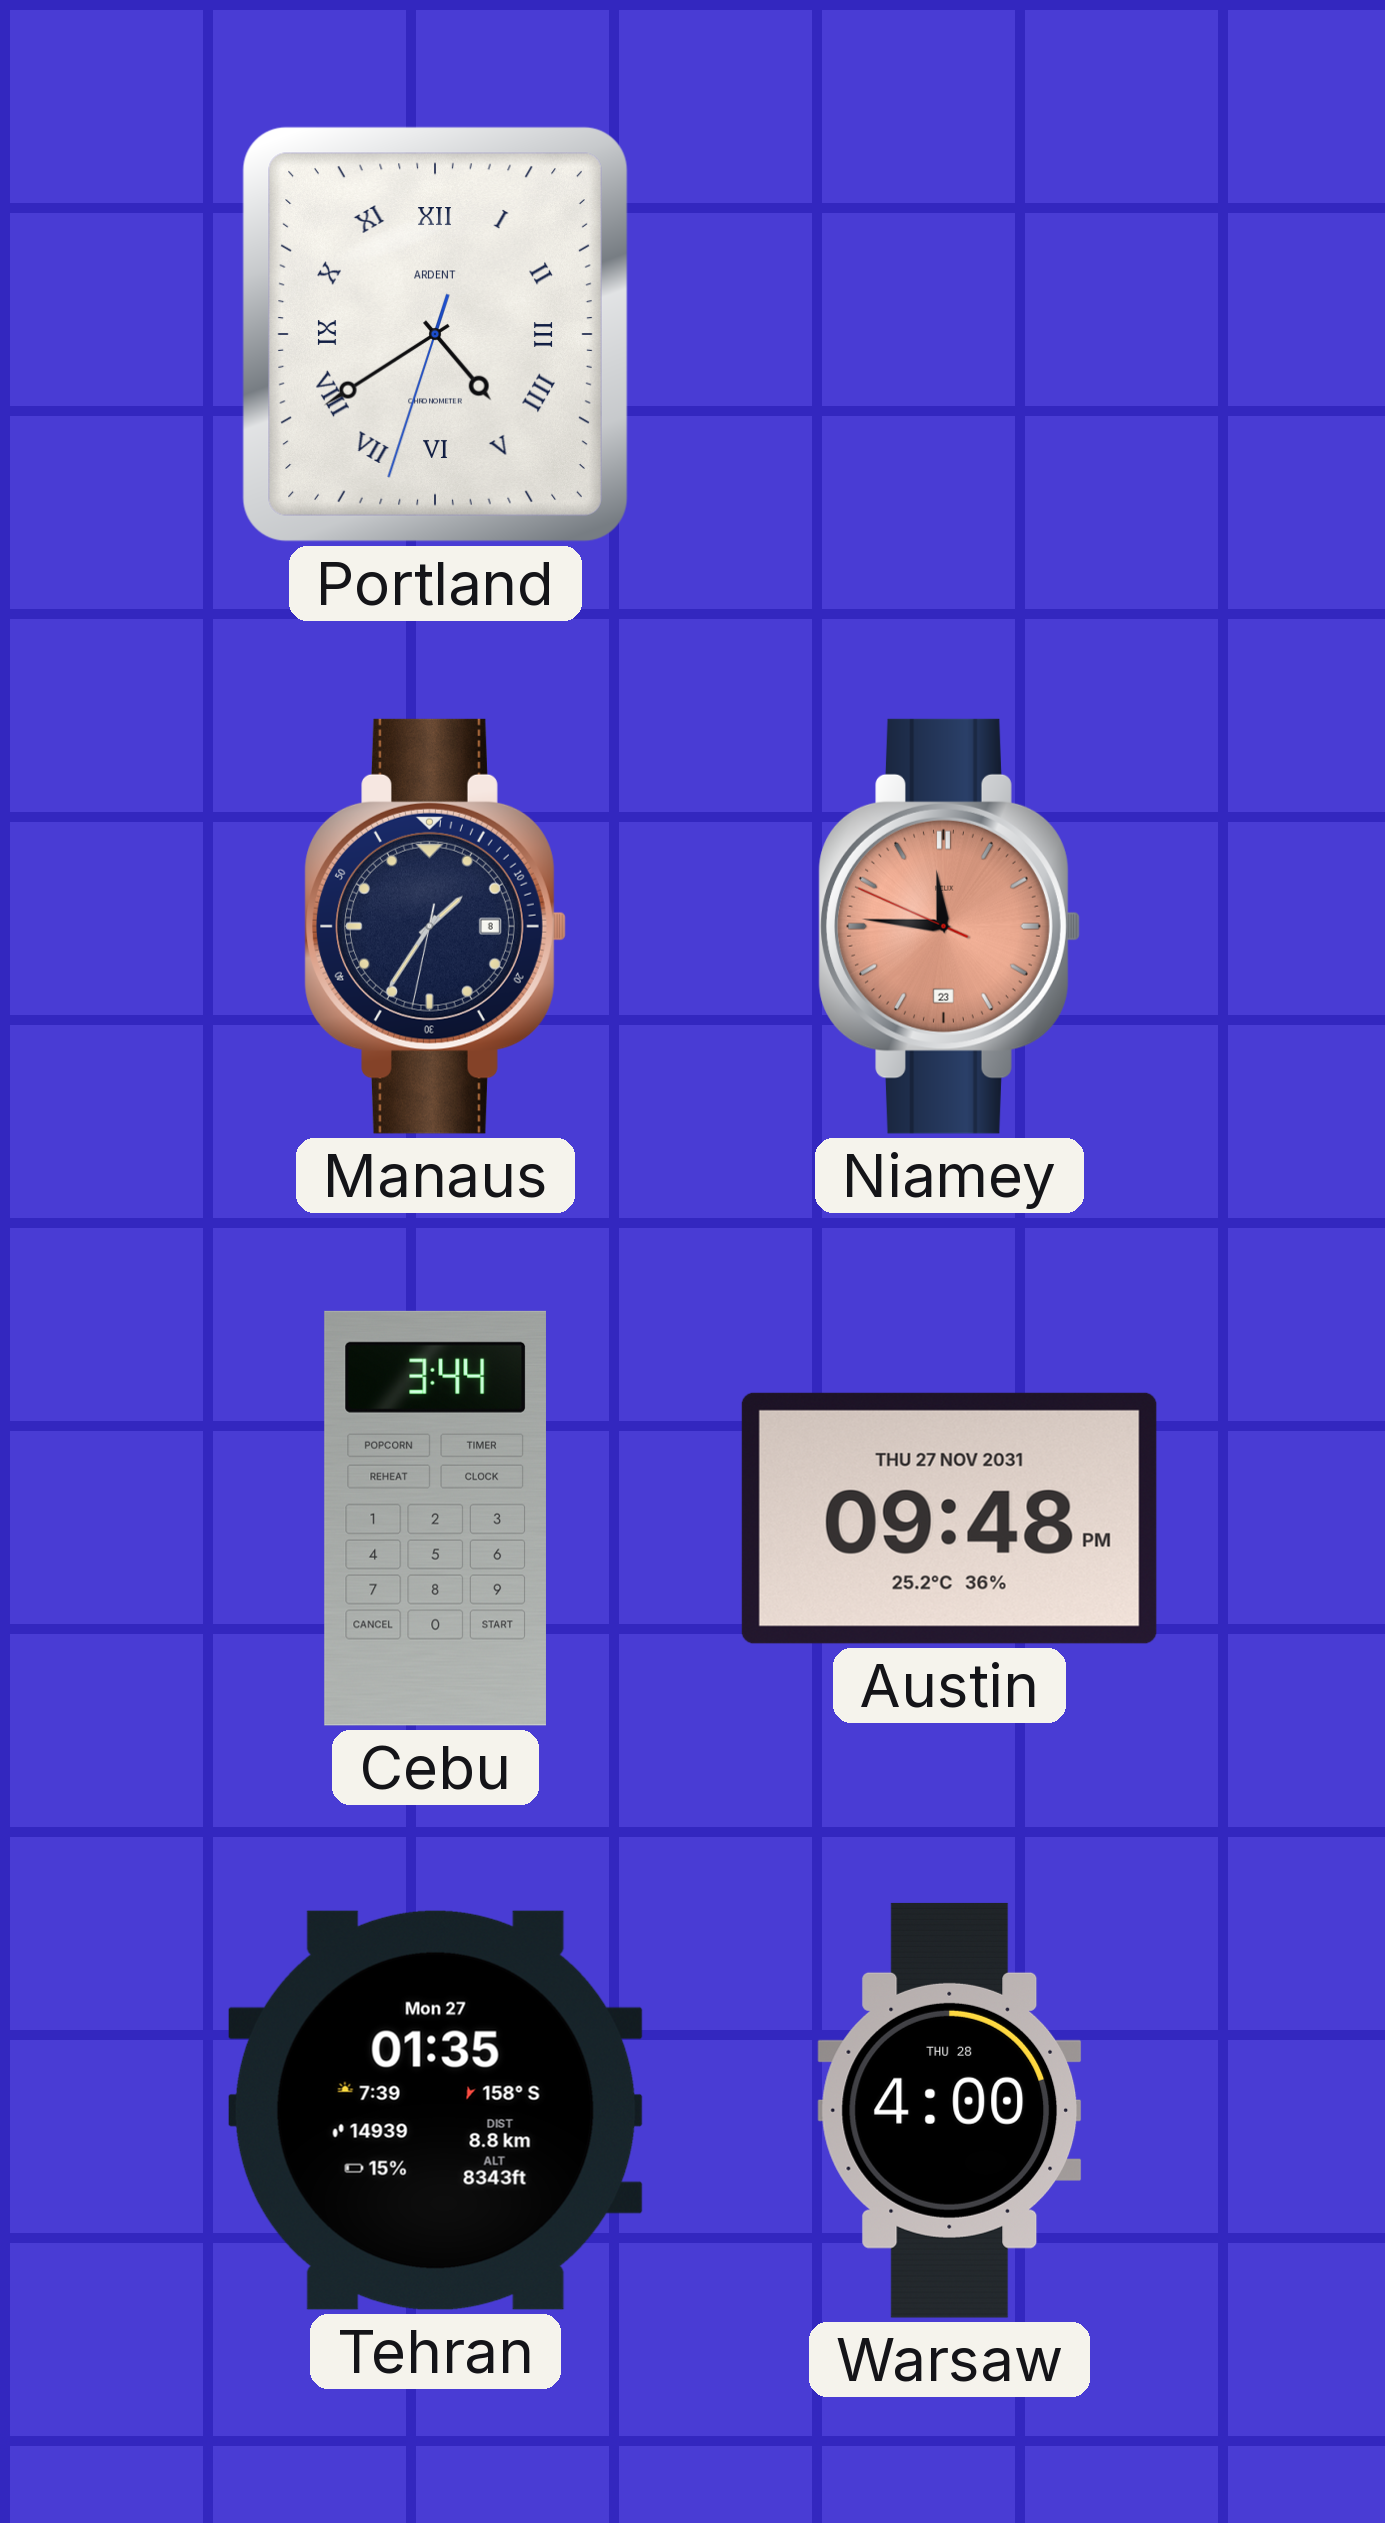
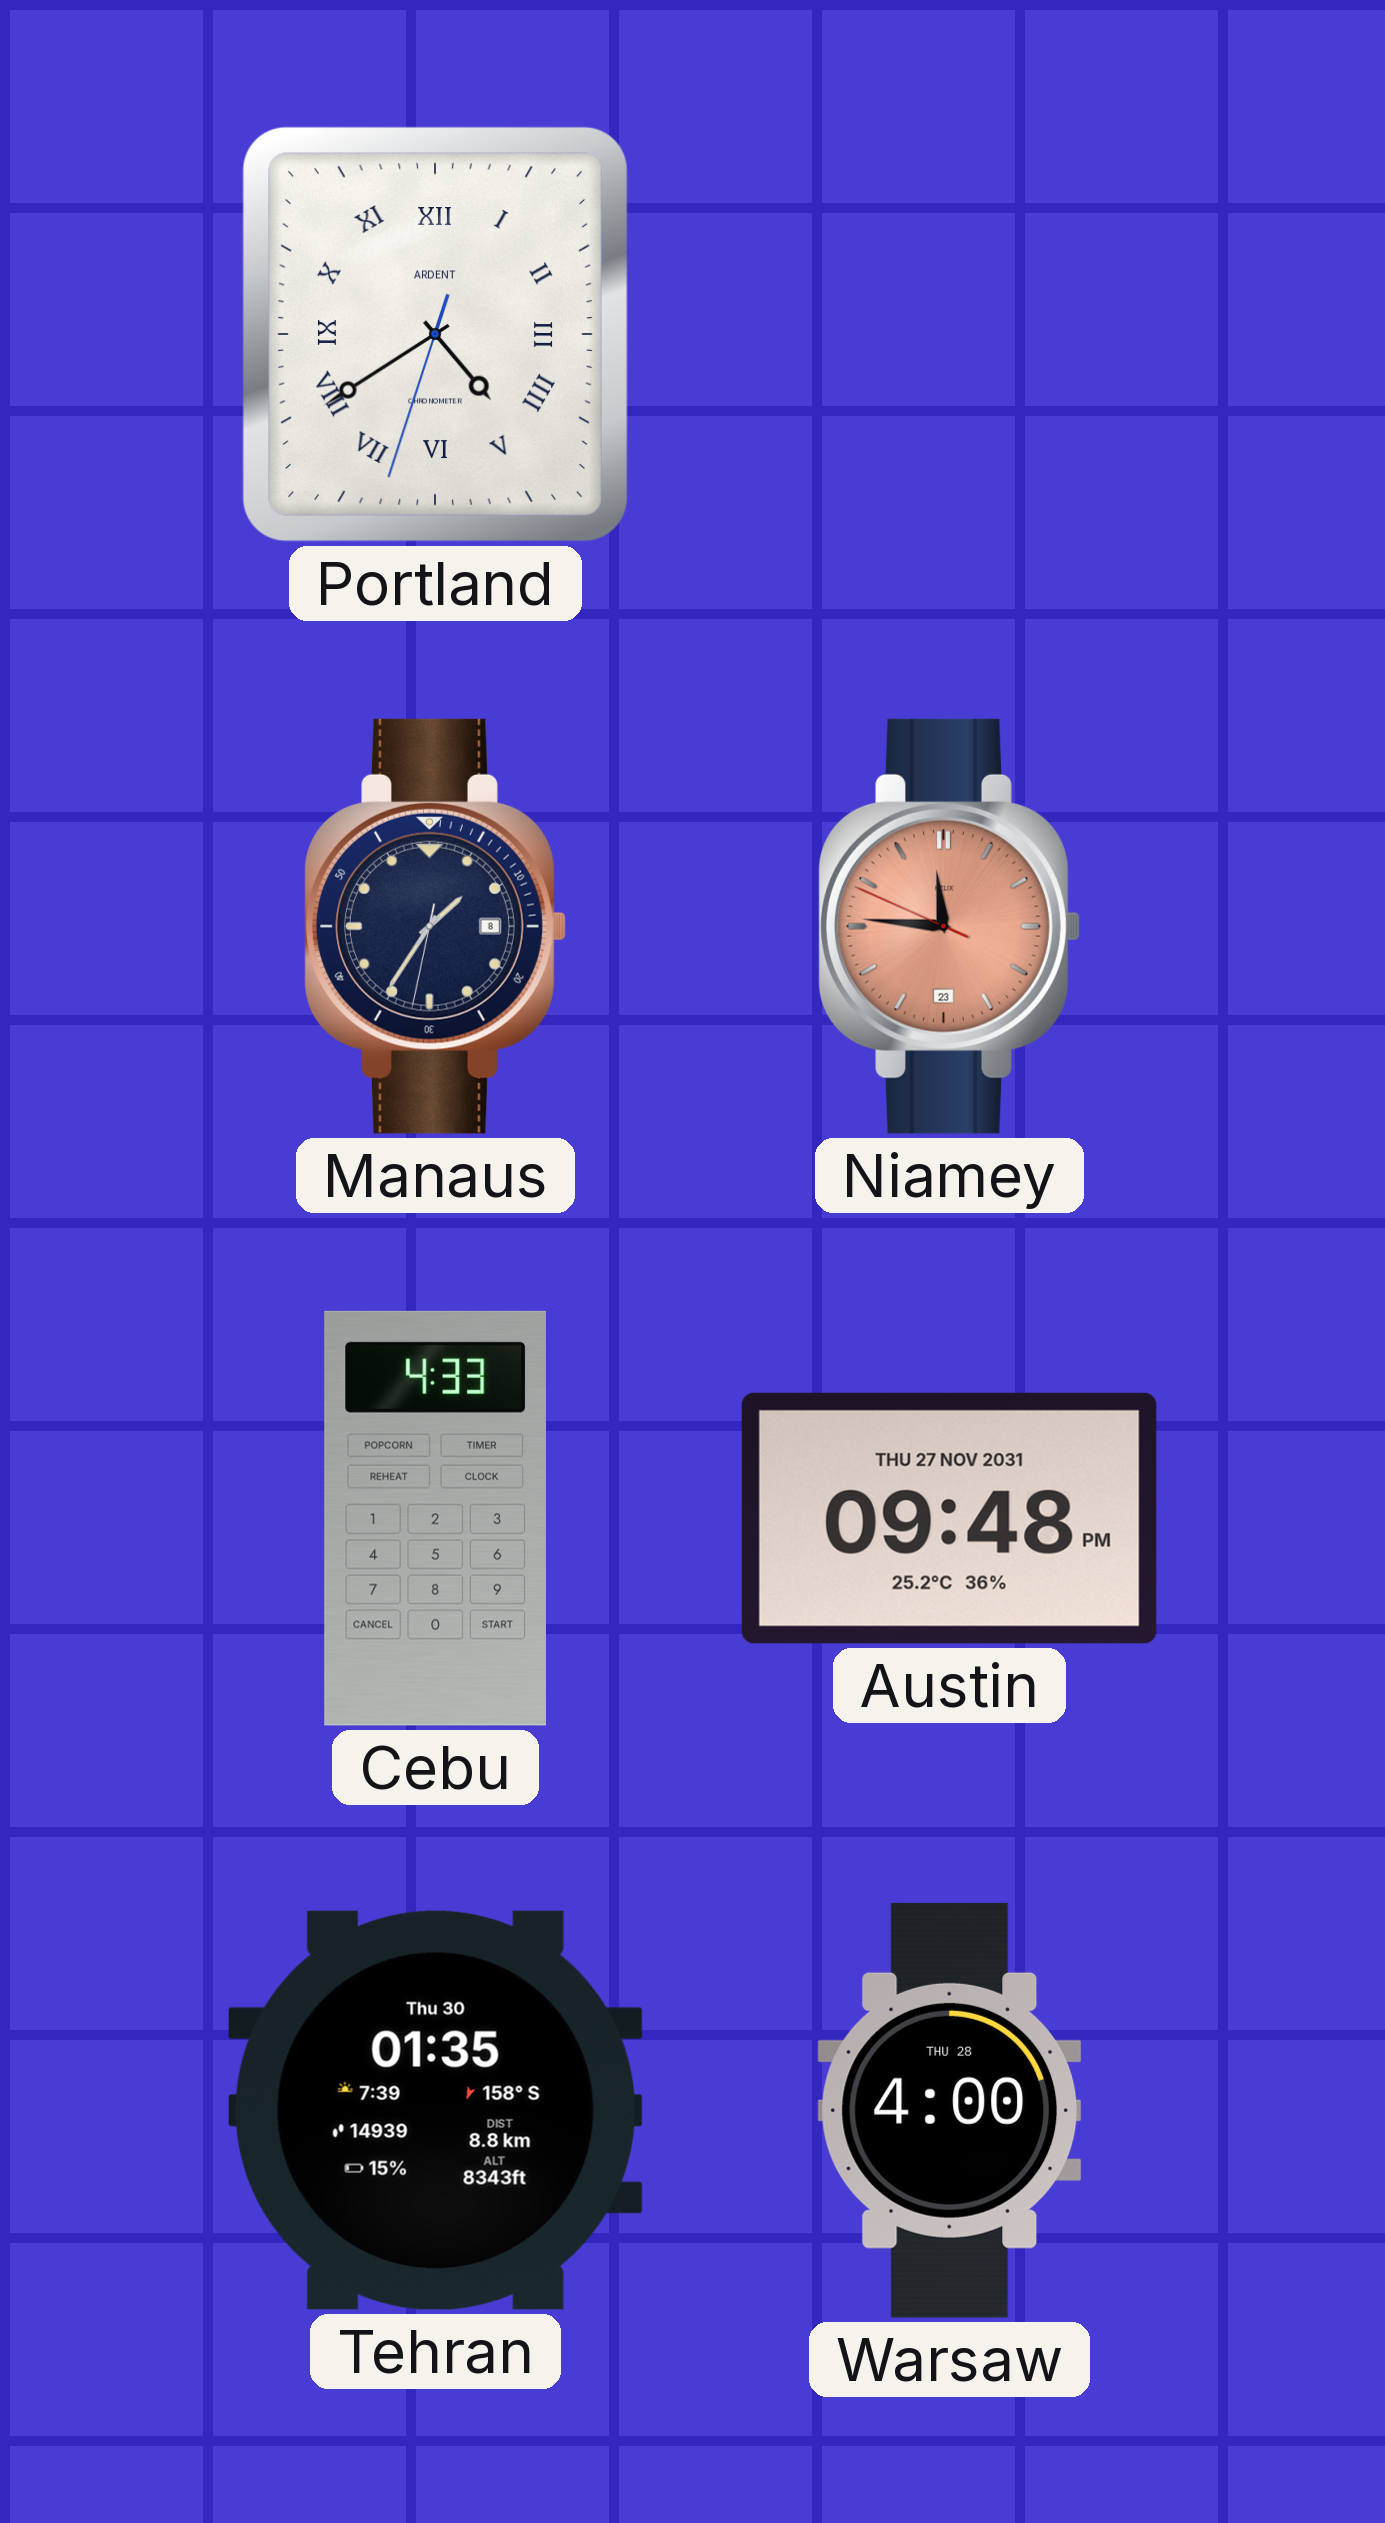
Cebu: 3:44 -> 4:33
Tehran date: Mon 27 -> Thu 30
